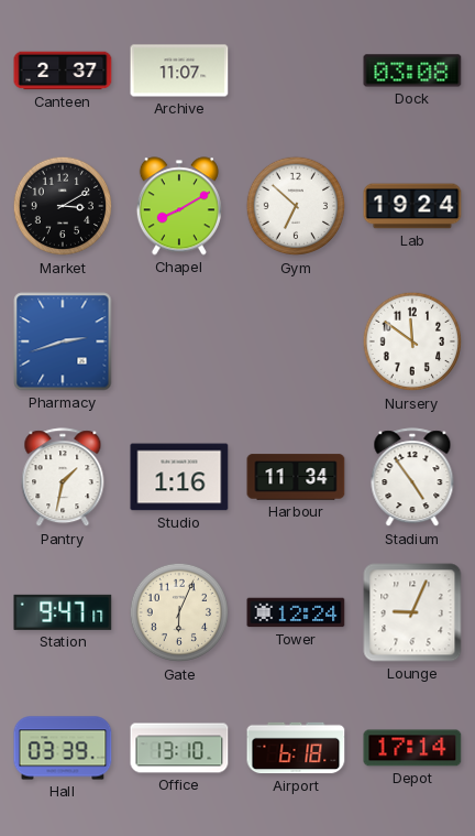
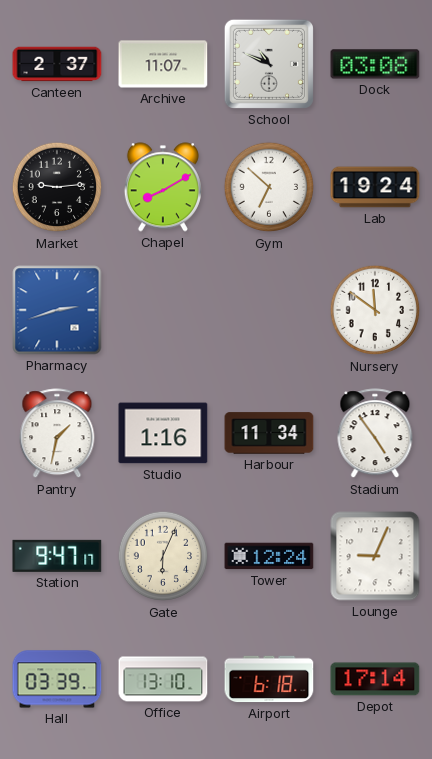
School: none -> 10:49
Market: 3:10 -> 9:14
